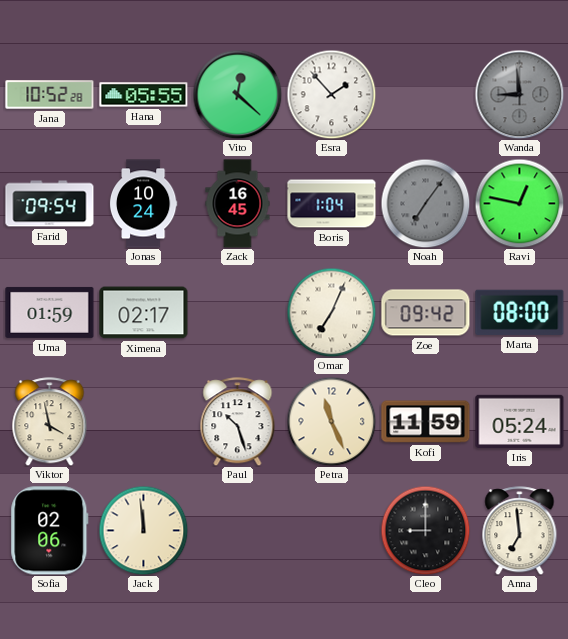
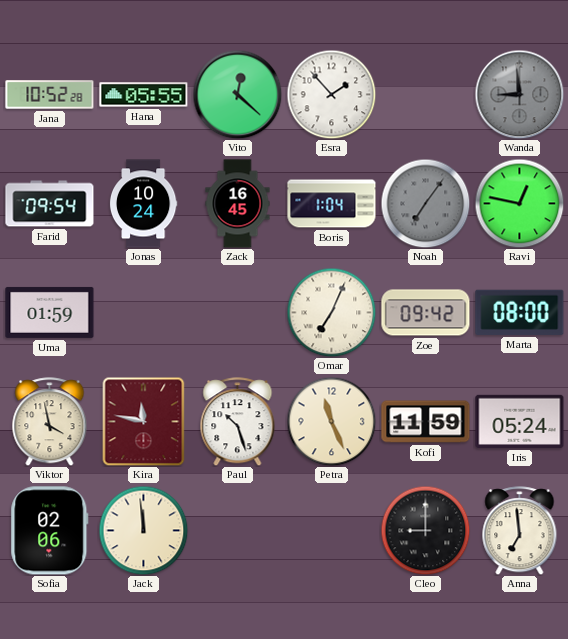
Ximena: 02:17 -> none
Kira: none -> 11:47
